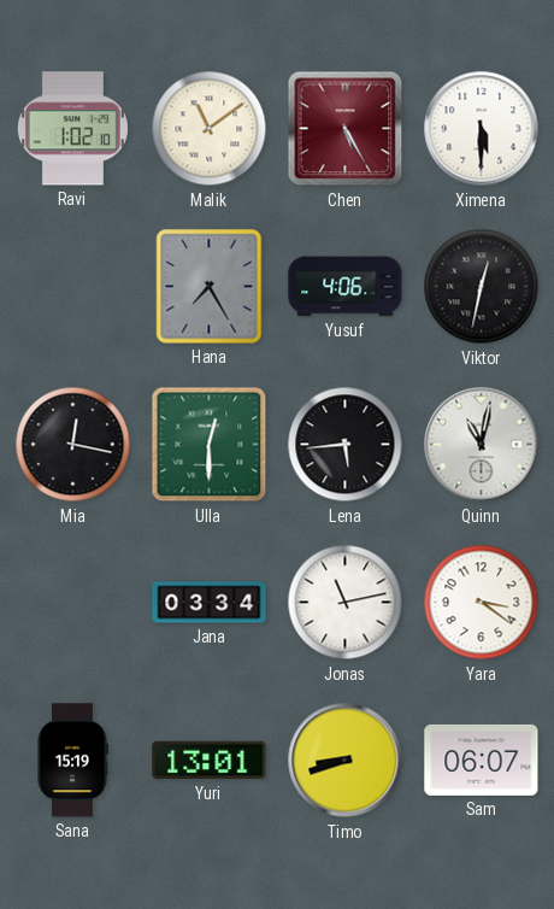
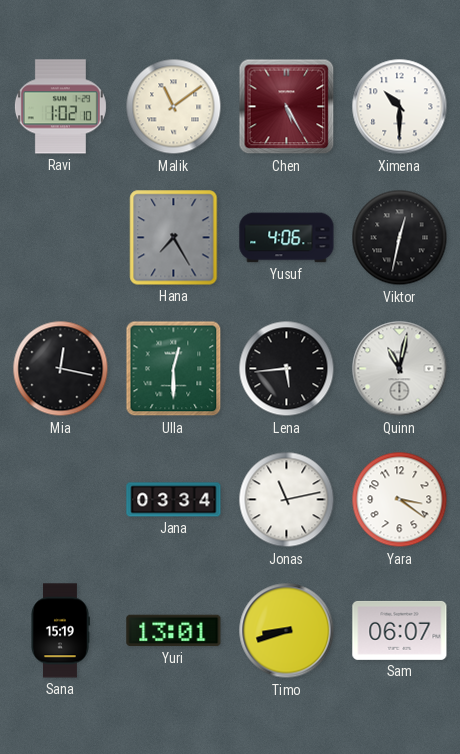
Ximena: 5:30 -> 10:30
